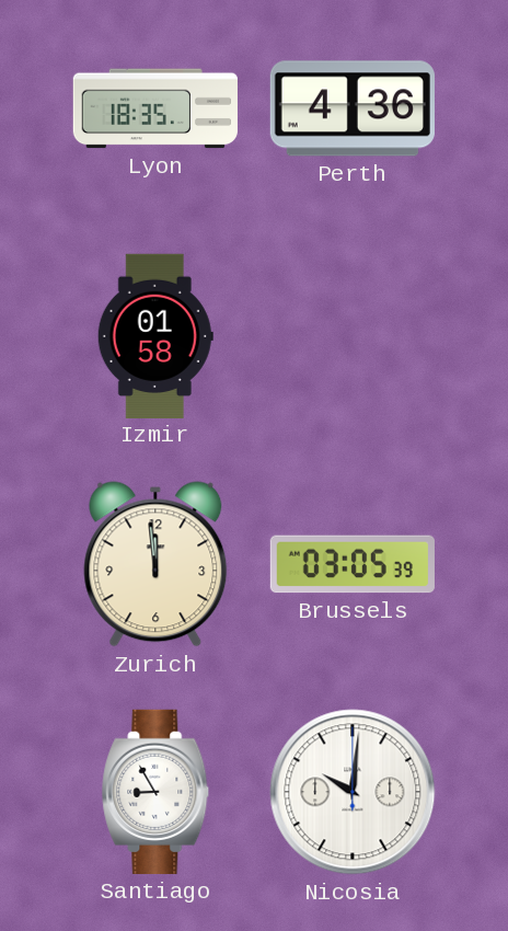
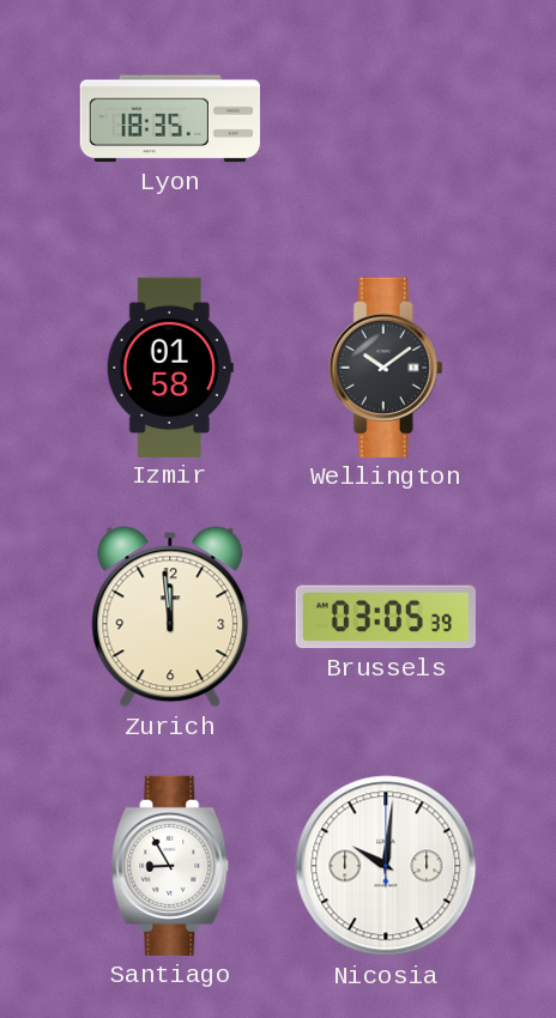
Perth: 4:36 -> none
Wellington: none -> 10:09
